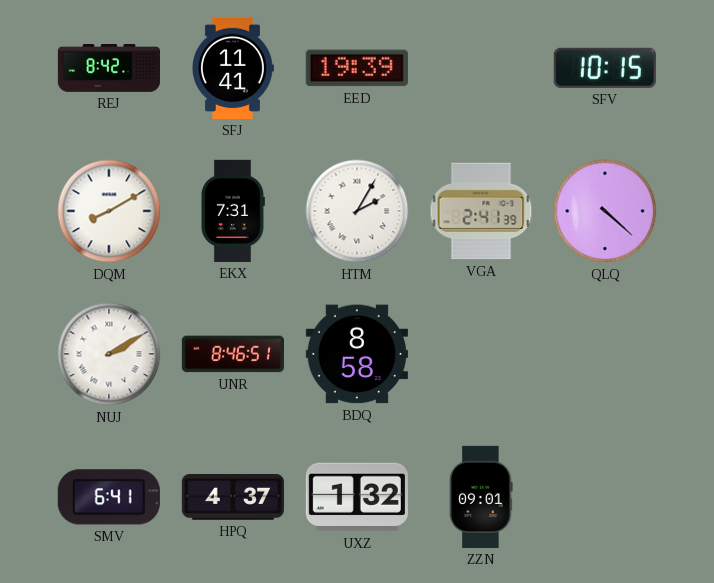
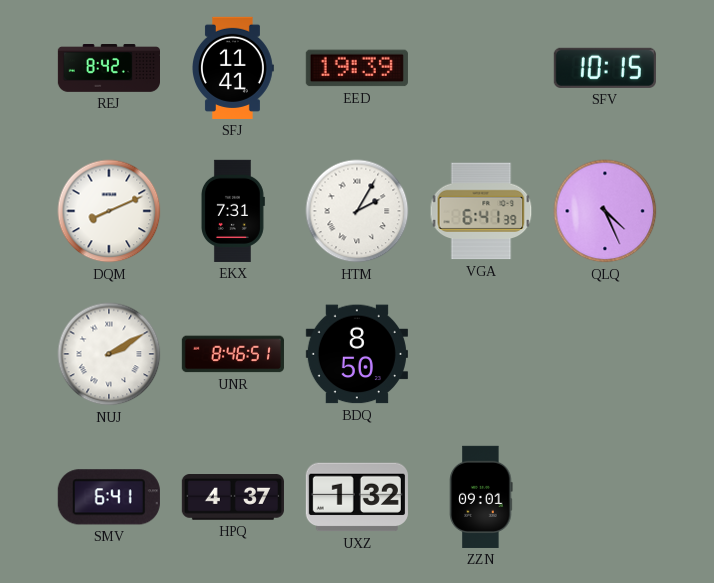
DQM: 8:10 -> 8:11
VGA: 2:41 -> 6:41
QLQ: 4:22 -> 4:26
BDQ: 8:58 -> 8:50
